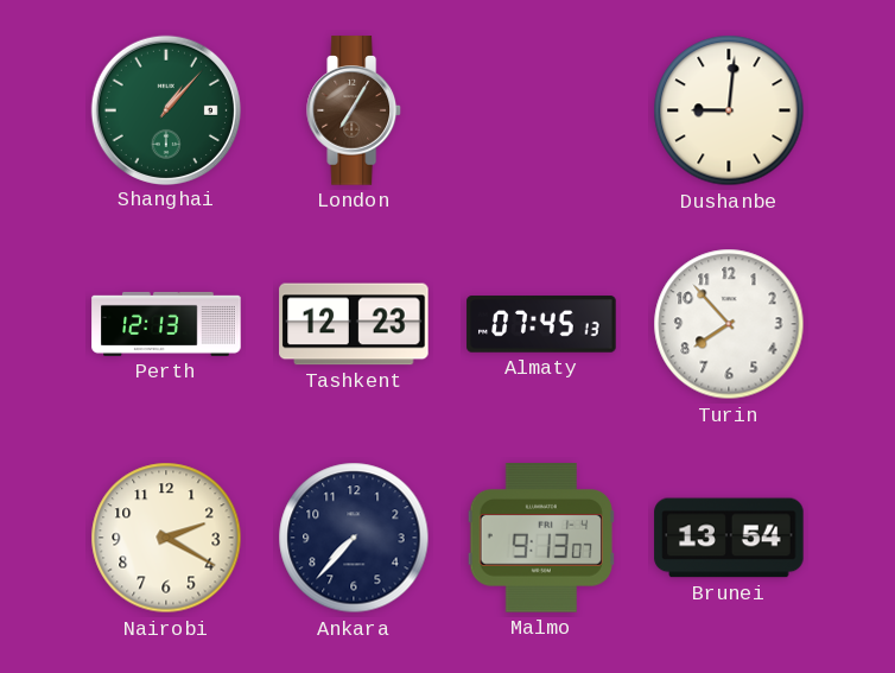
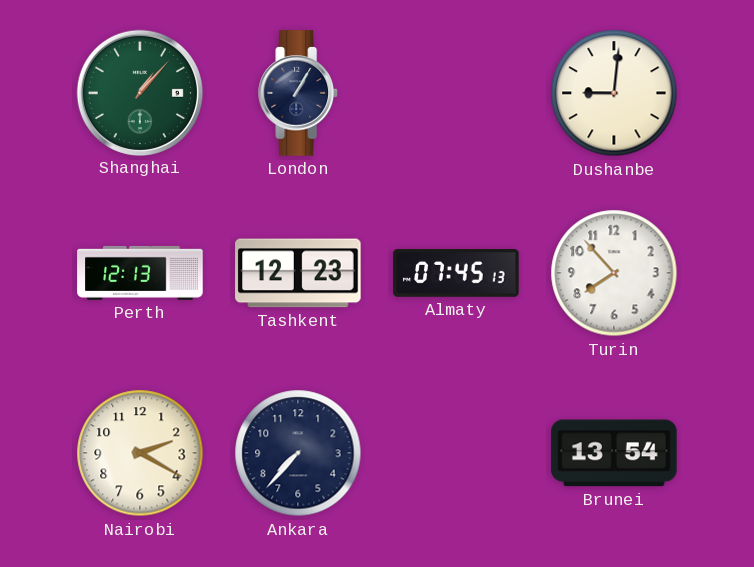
London: 7:05 -> 1:05
London dial: brown -> navy
Malmo: 9:13 -> none
